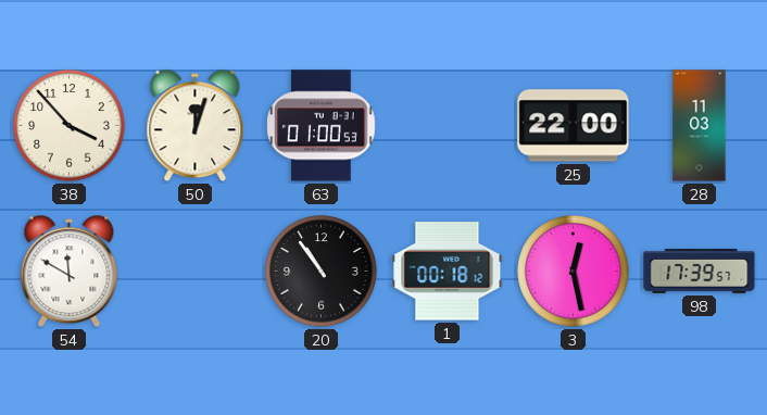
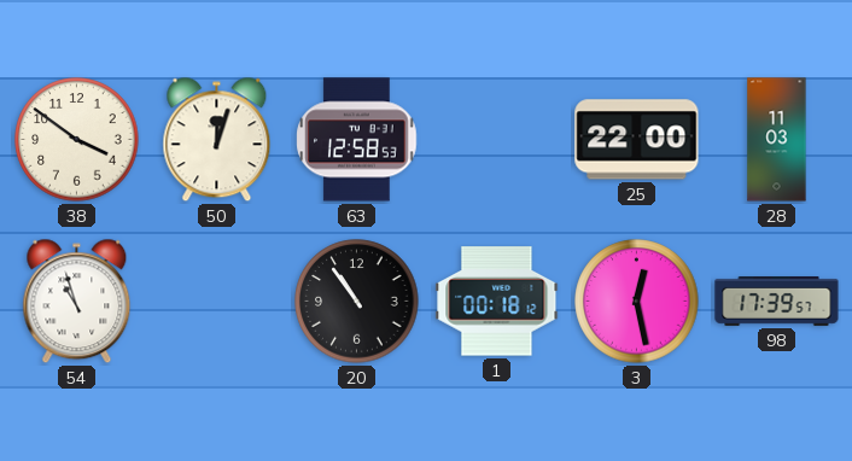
38: 3:53 -> 3:51
63: 01:00 -> 12:58
54: 11:50 -> 10:57
